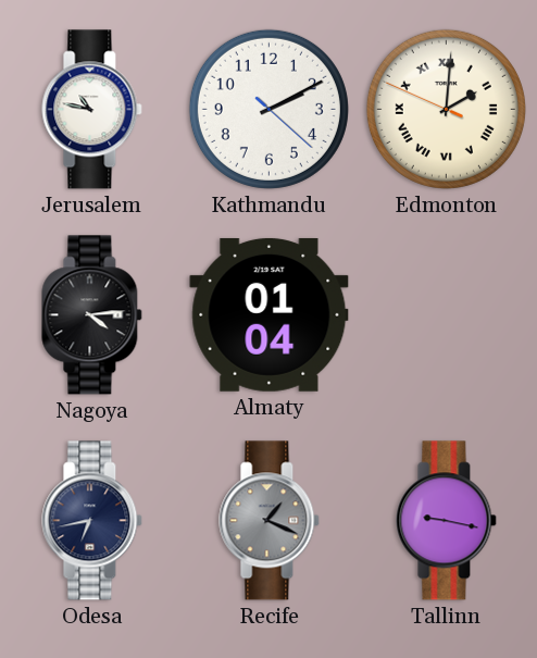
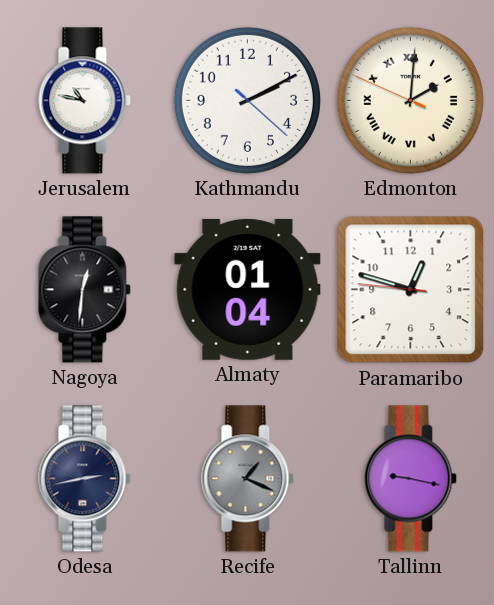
Nagoya: 4:14 -> 12:31
Paramaribo: none -> 12:47
Odesa: 6:43 -> 2:43
